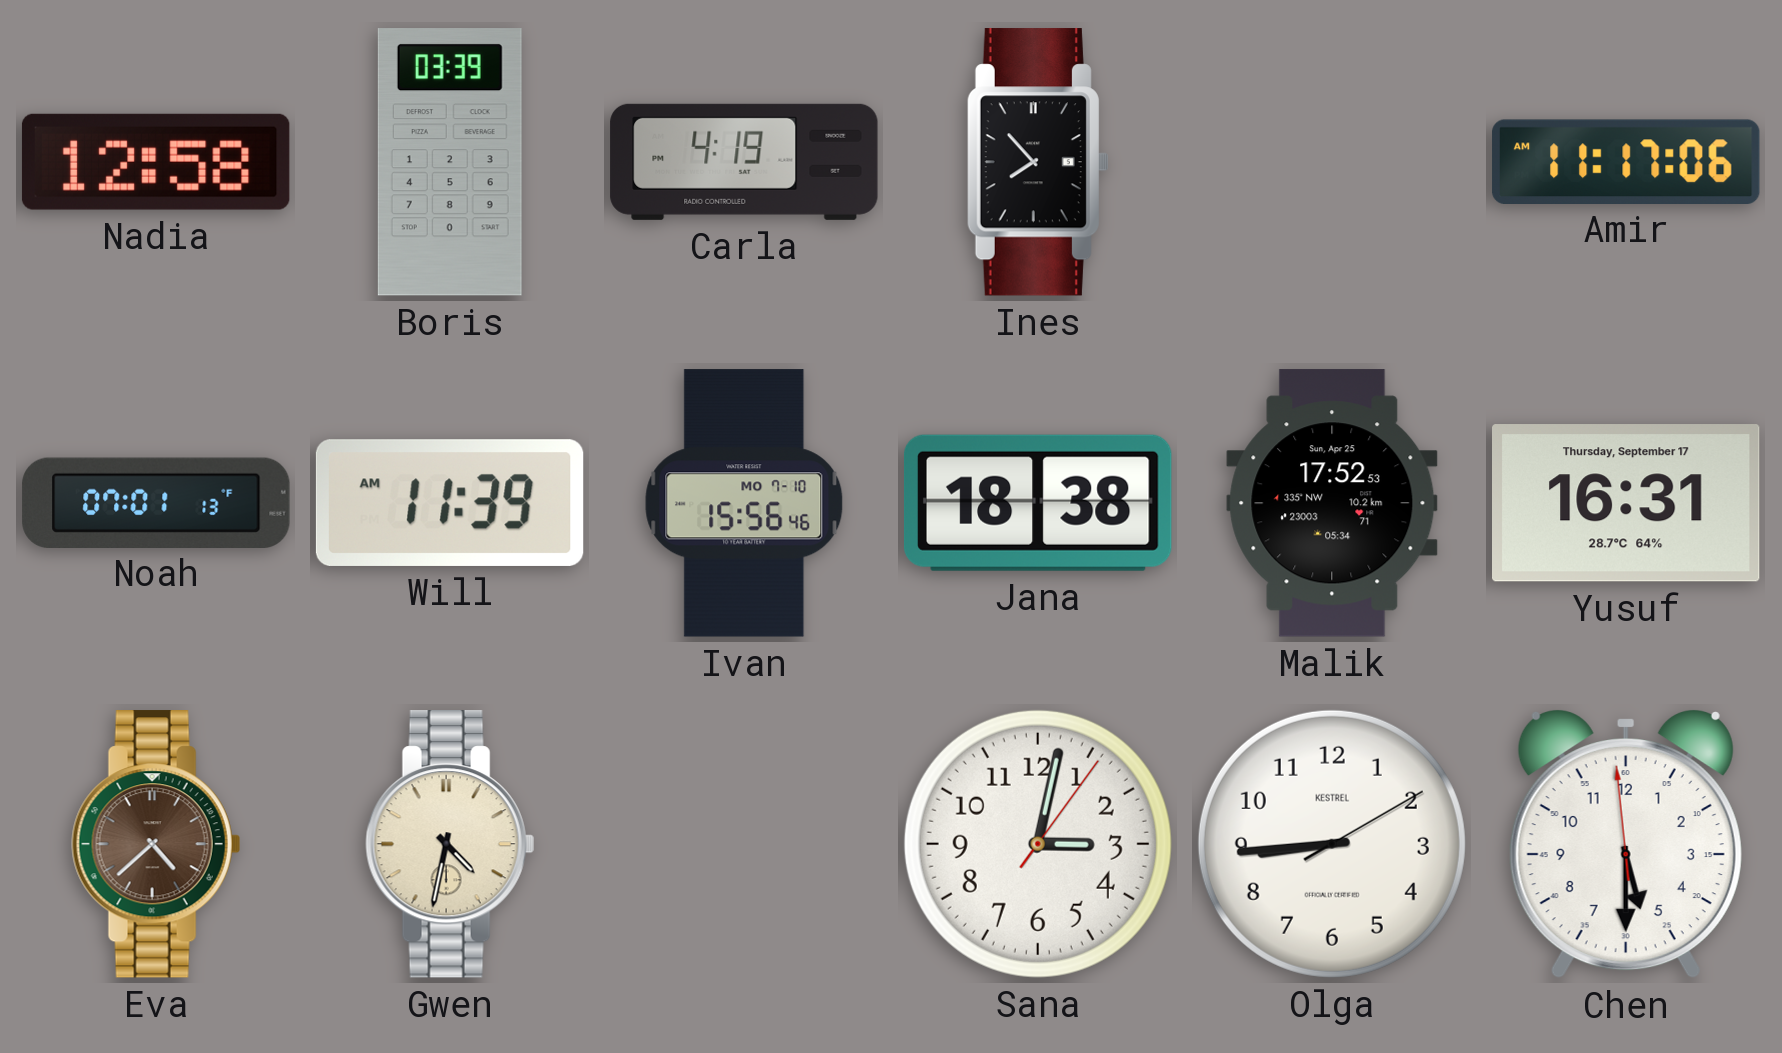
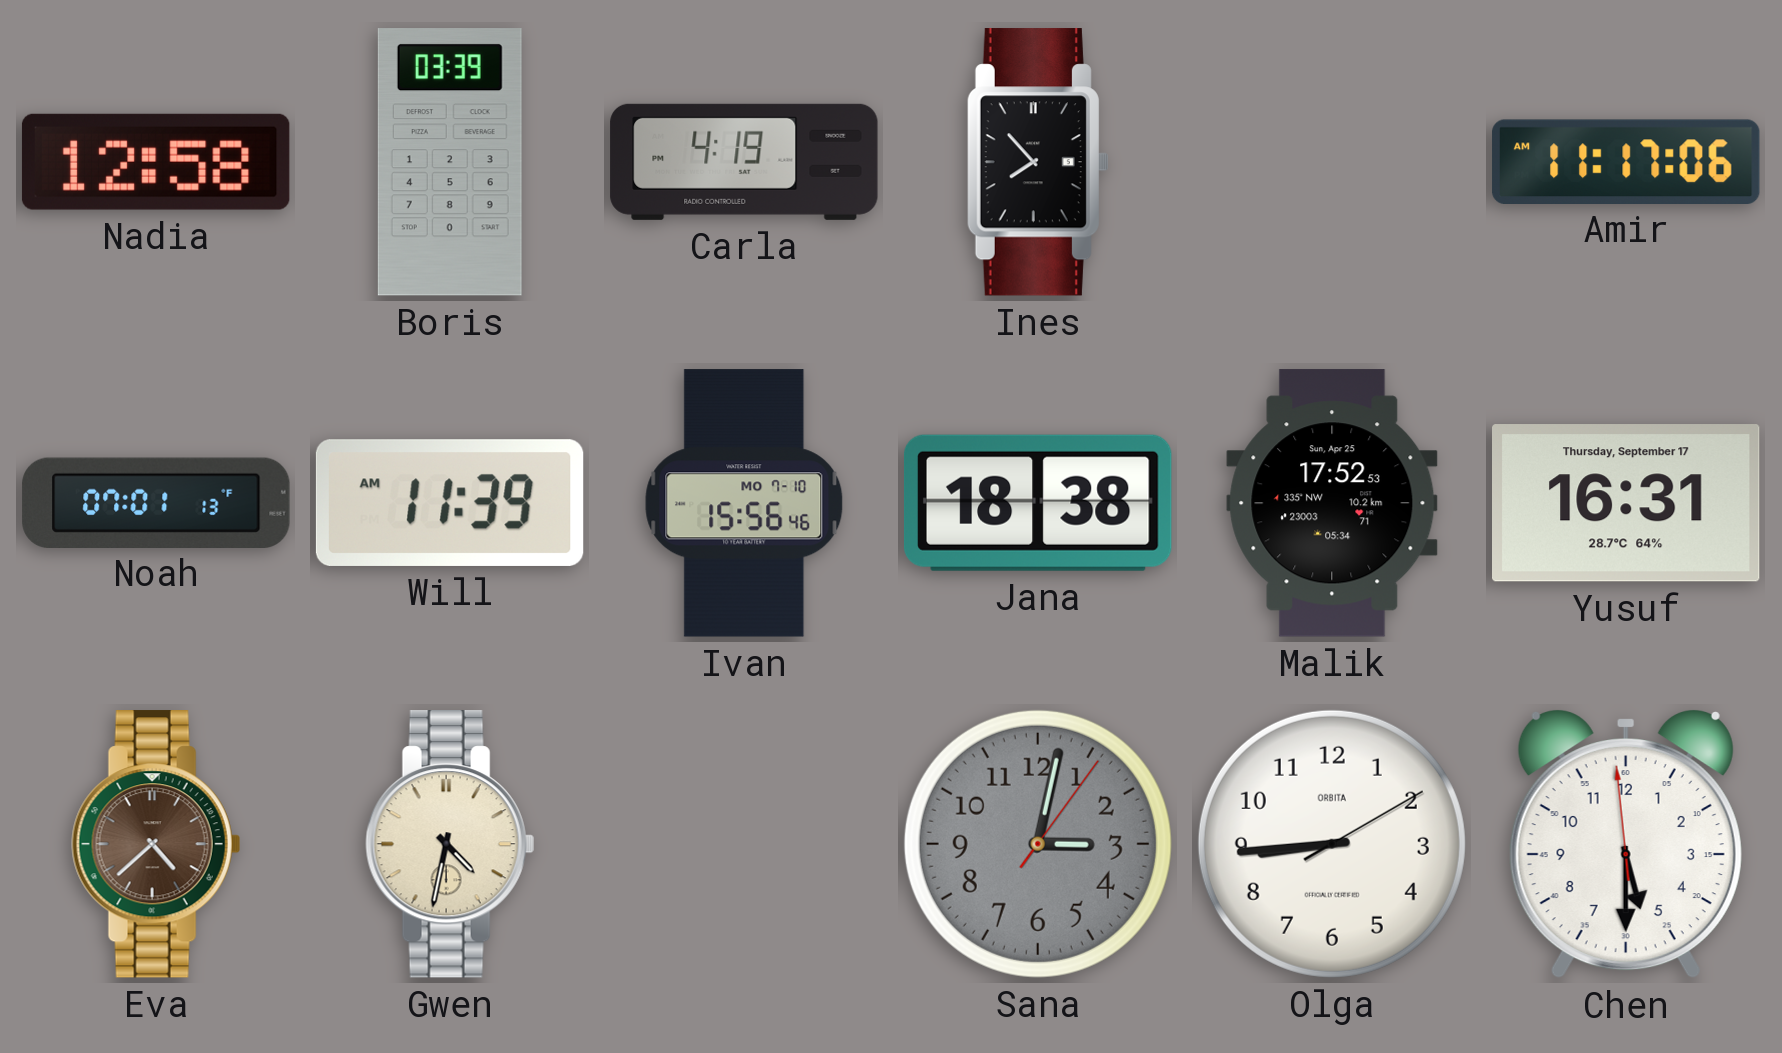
Sana dial: white -> grey
Olga brand: KESTREL -> ORBITA
